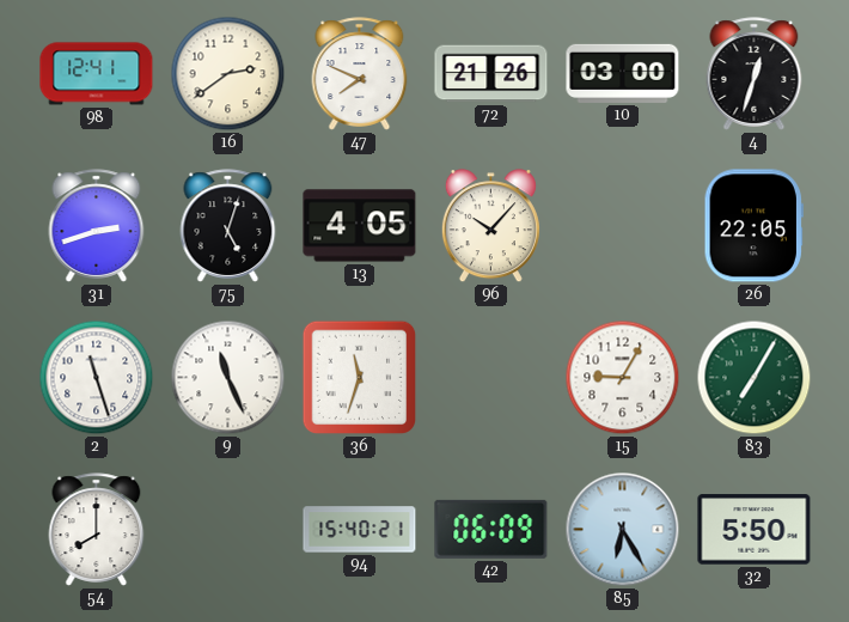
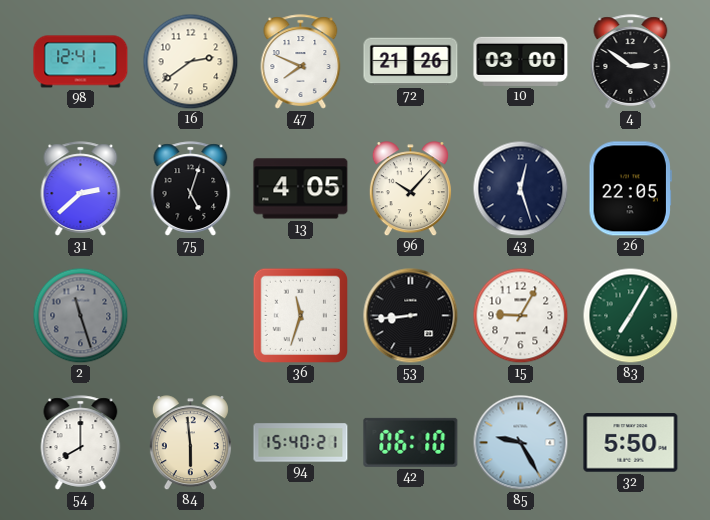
4: 12:33 -> 2:51
31: 2:42 -> 2:38
43: none -> 12:27
2 dial: white -> grey
9: 11:26 -> none
53: none -> 8:44
84: none -> 5:59
42: 06:09 -> 06:10
85: 6:25 -> 9:25
